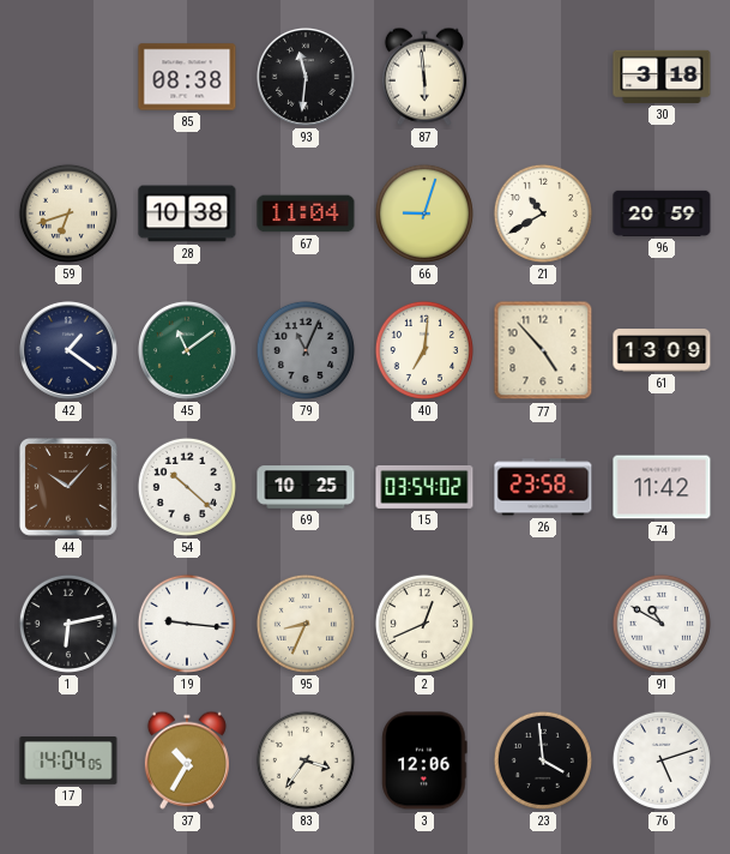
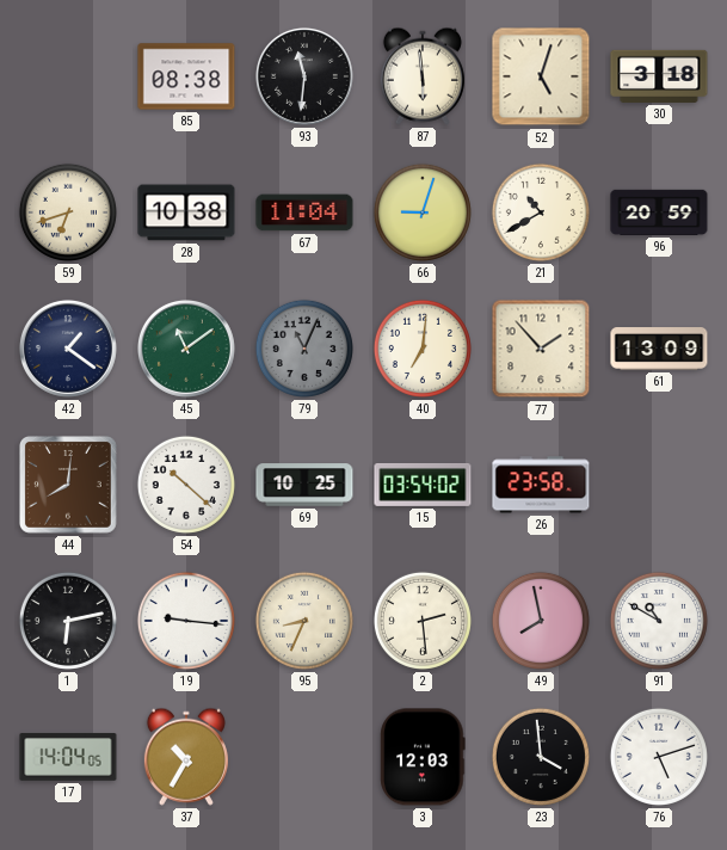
52: none -> 5:03
77: 4:53 -> 1:53
44: 10:07 -> 8:01
74: 11:42 -> none
2: 12:41 -> 2:29
49: none -> 7:58
83: 3:36 -> none
3: 12:06 -> 12:03
